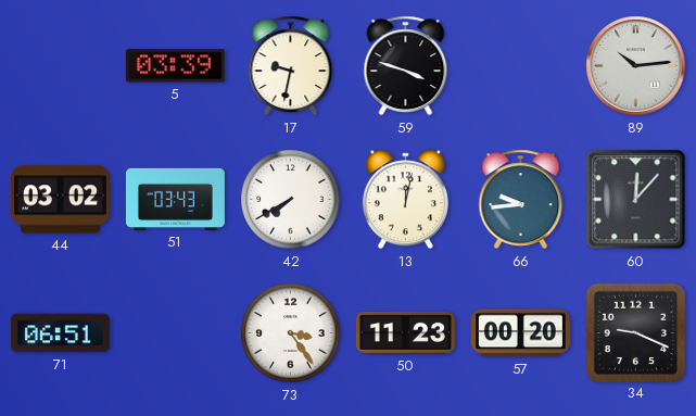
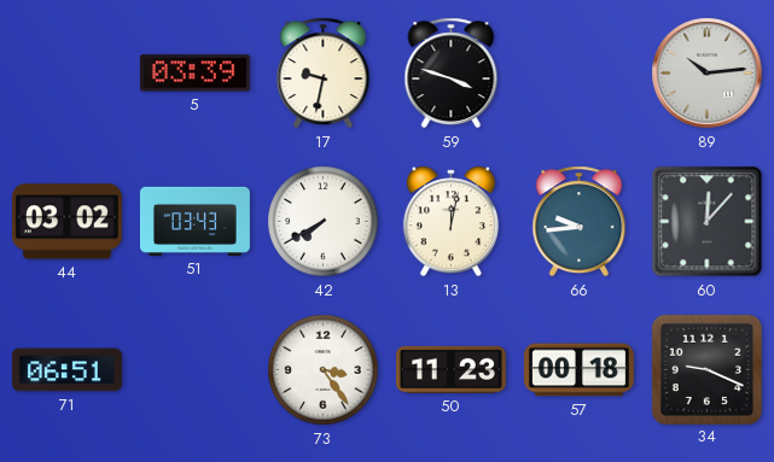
57: 00:20 -> 00:18
